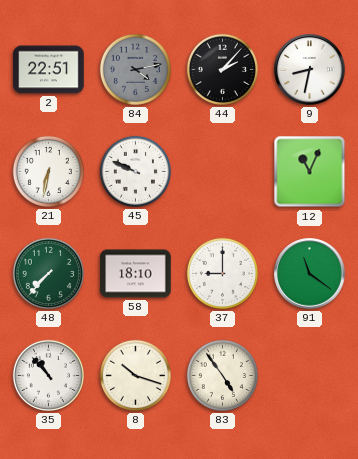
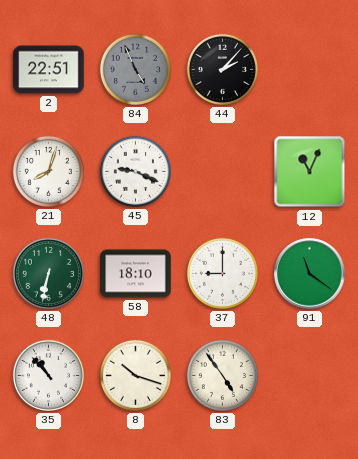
84: 4:13 -> 4:56
9: 8:32 -> none
21: 6:32 -> 8:03
45: 9:49 -> 9:19
48: 7:37 -> 6:32
